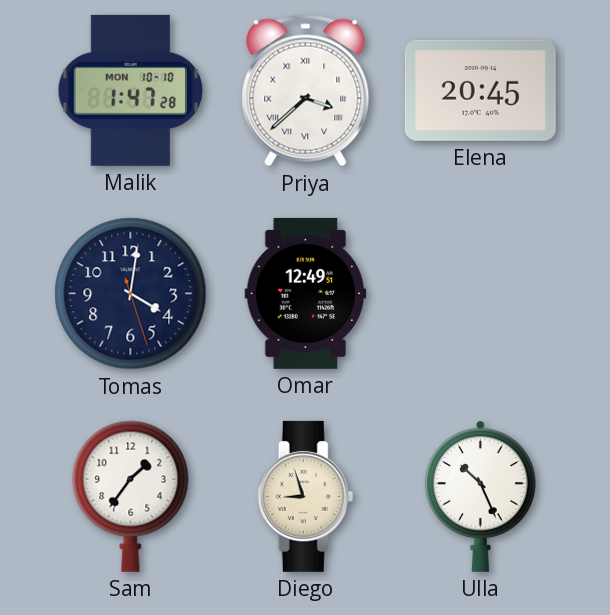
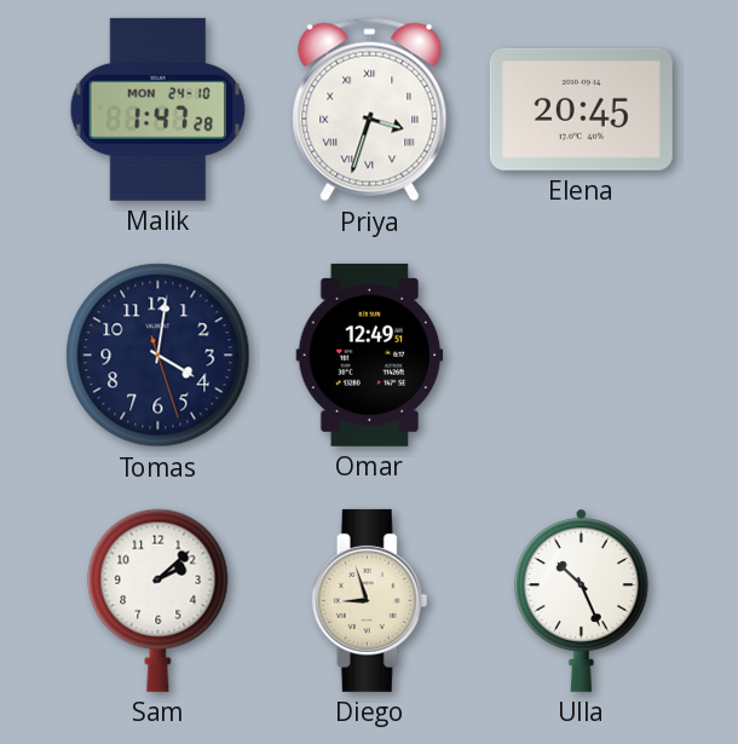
Malik date: MON 10-10 -> MON 24-10
Priya: 3:38 -> 3:33
Sam: 1:36 -> 2:08
